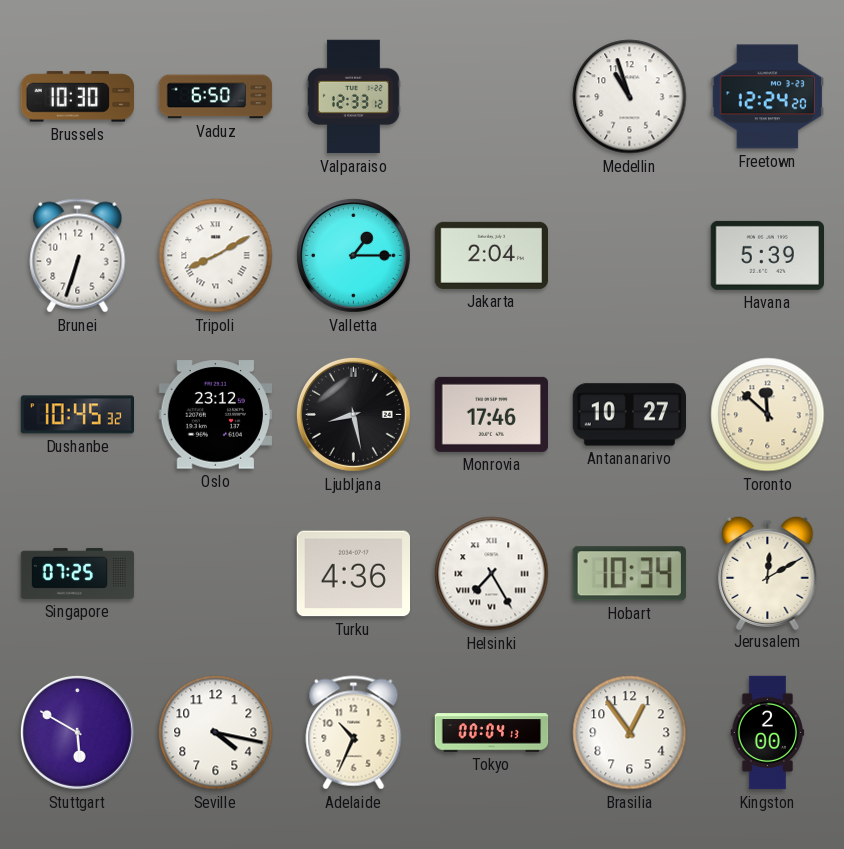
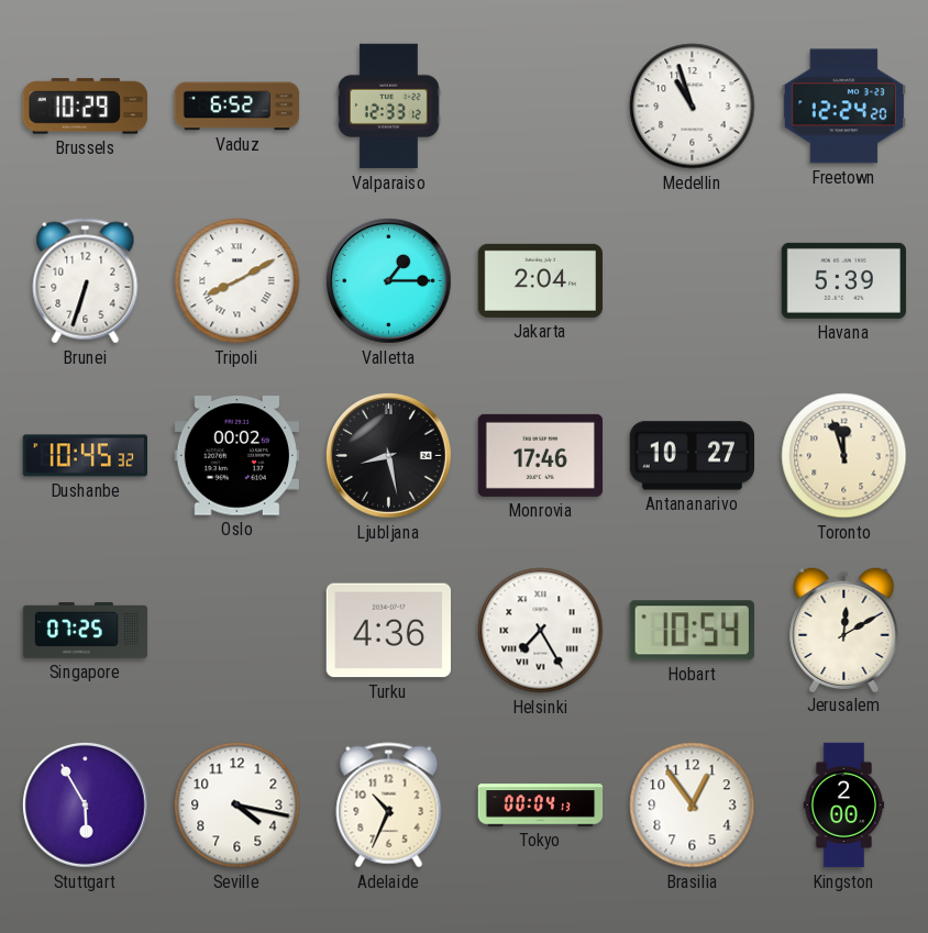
Brussels: 10:30 -> 10:29
Vaduz: 6:50 -> 6:52
Oslo: 23:12 -> 00:02
Toronto: 11:52 -> 11:57
Hobart: 10:34 -> 10:54
Stuttgart: 5:50 -> 5:55
